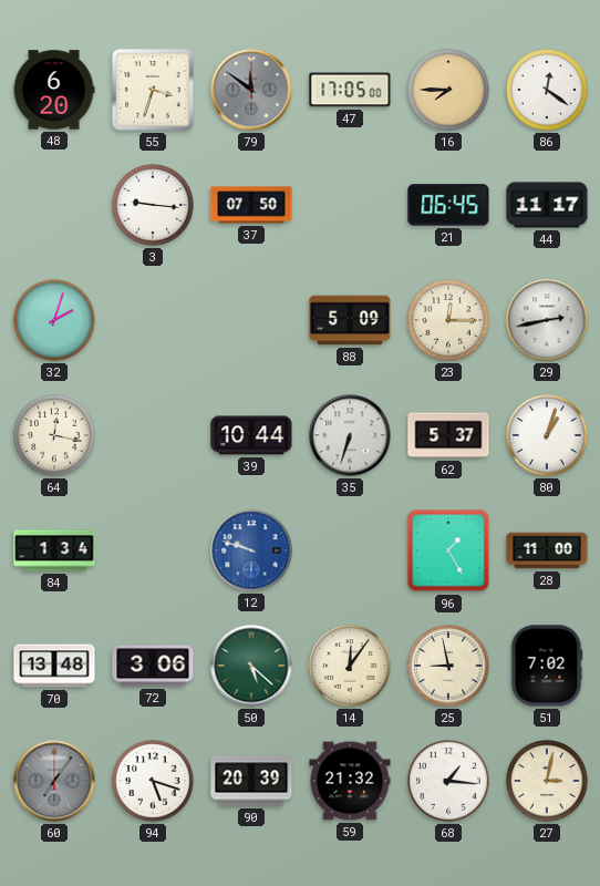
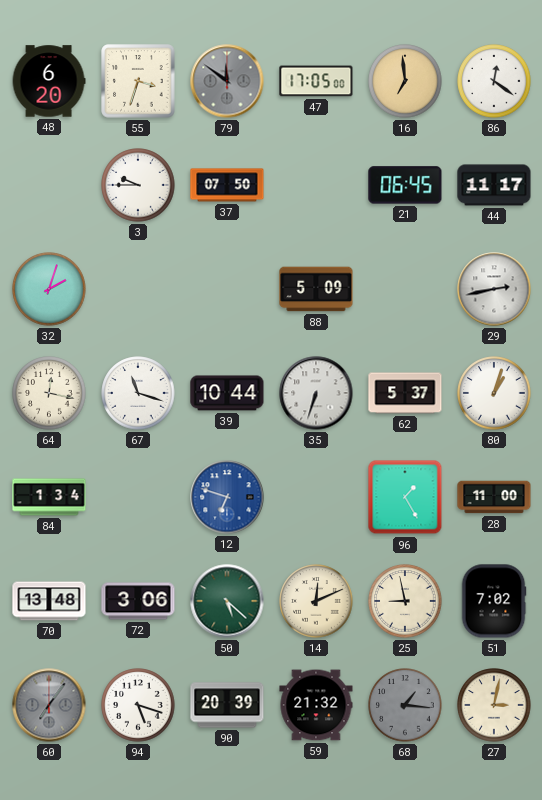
16: 7:45 -> 6:59
3: 9:16 -> 9:45
23: 12:15 -> none
67: none -> 11:18
12: 9:48 -> 6:48
14: 12:06 -> 12:11
68 dial: white -> grey
